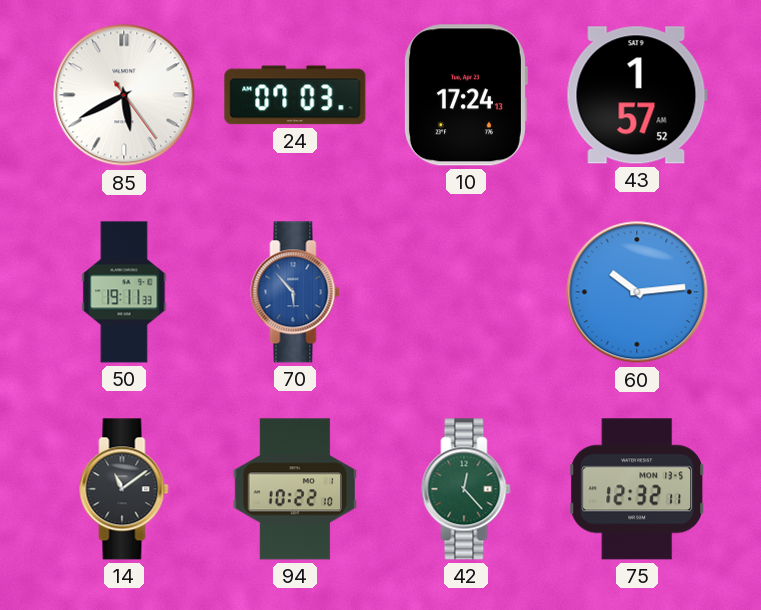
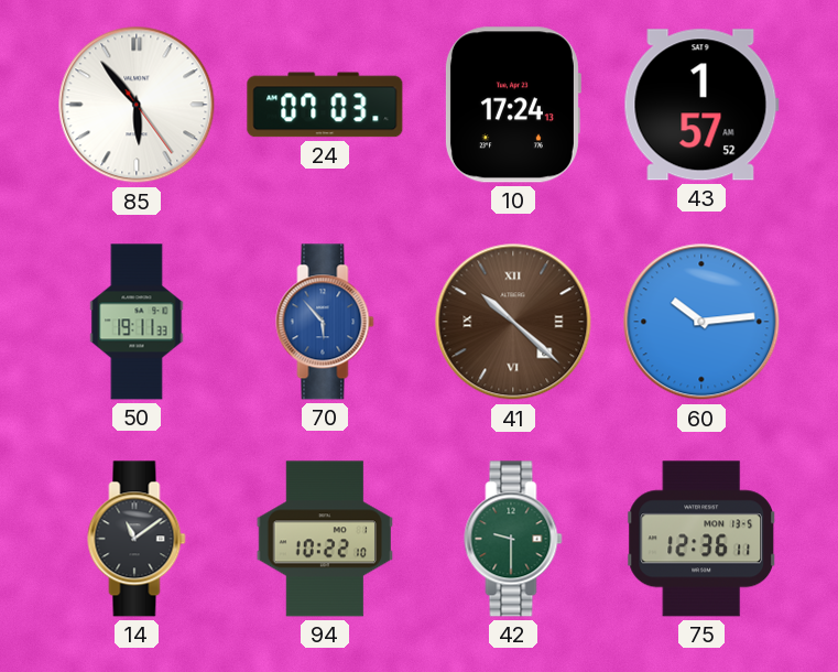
85: 5:40 -> 5:53
41: none -> 10:22
42: 12:23 -> 9:30
75: 12:32 -> 12:36
